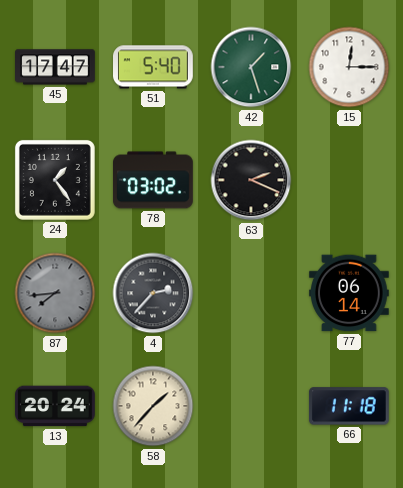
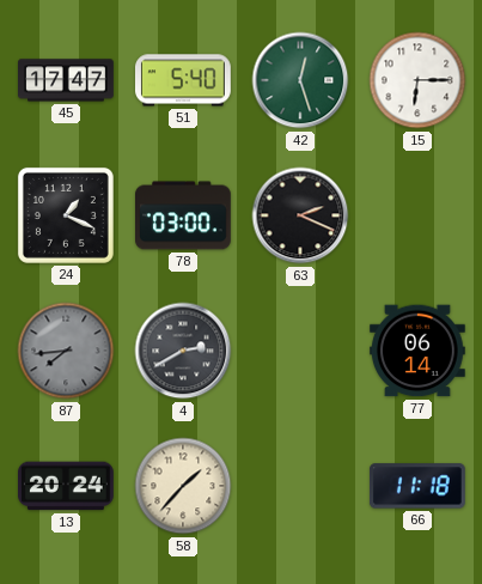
42: 1:27 -> 12:27
15: 12:15 -> 6:15
24: 1:24 -> 1:19
78: 03:02 -> 03:00
4: 2:37 -> 2:40
